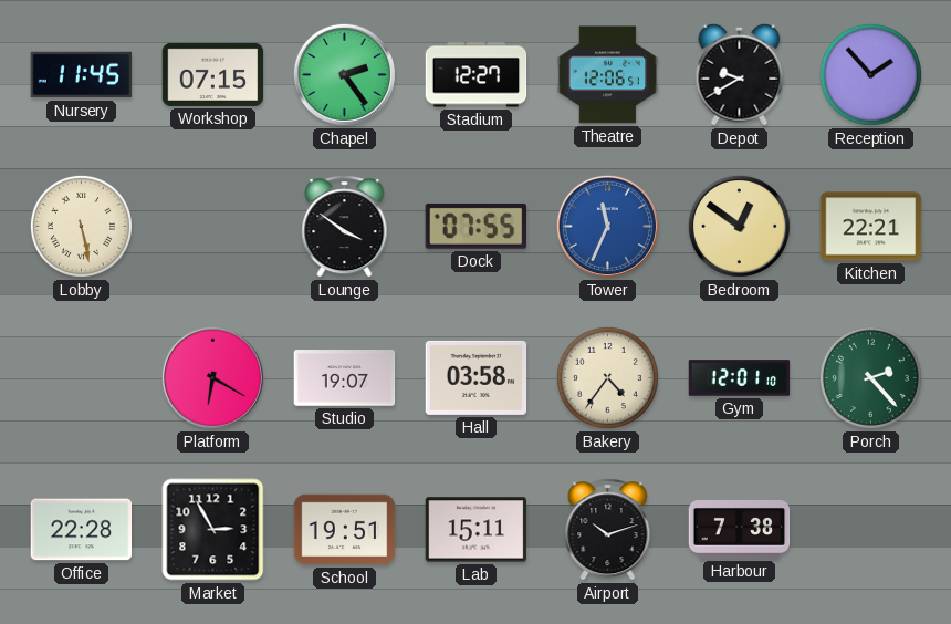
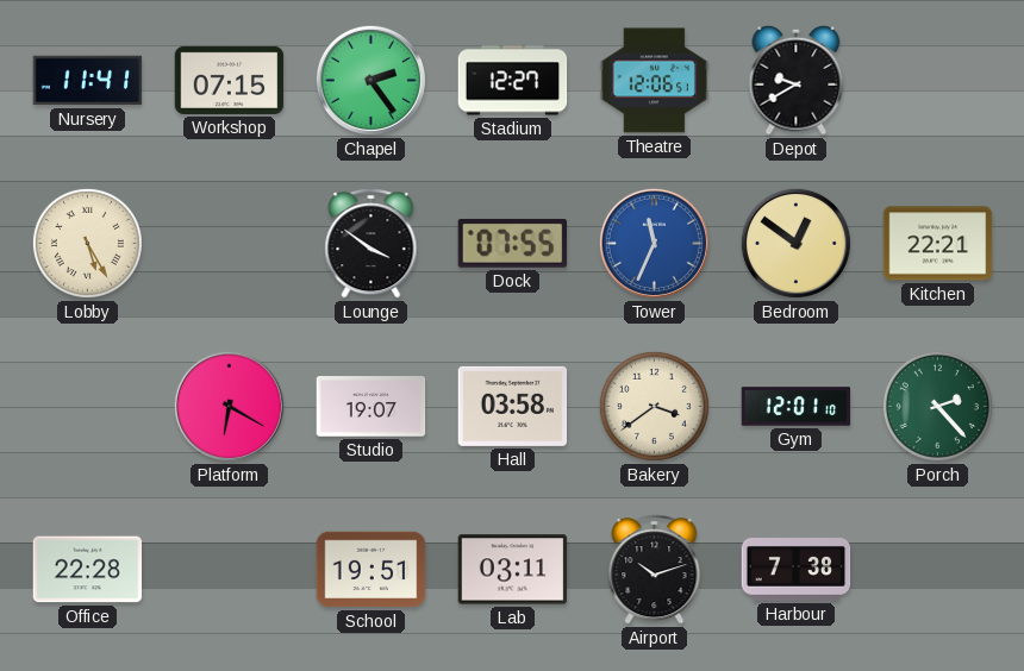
Nursery: 11:45 -> 11:41
Reception: 1:53 -> none
Lobby: 5:28 -> 5:25
Bakery: 4:36 -> 3:39
Market: 2:55 -> none
Lab: 15:11 -> 03:11
